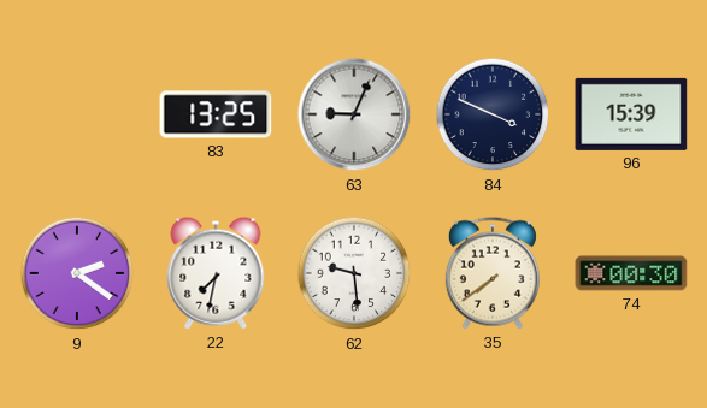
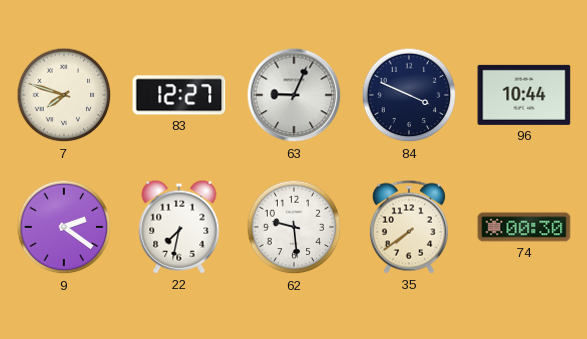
7: none -> 7:48
83: 13:25 -> 12:27
96: 15:39 -> 10:44
